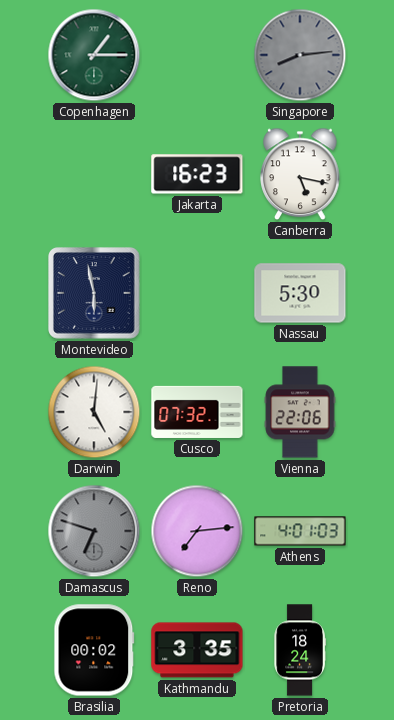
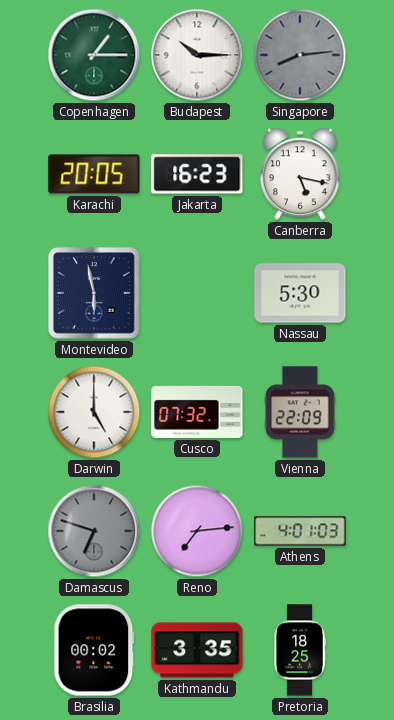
Budapest: none -> 10:15
Karachi: none -> 20:05
Darwin: 5:01 -> 5:00
Vienna: 22:06 -> 22:09
Pretoria: 18:24 -> 18:25
